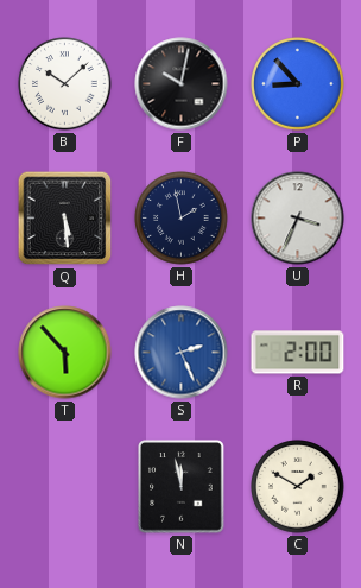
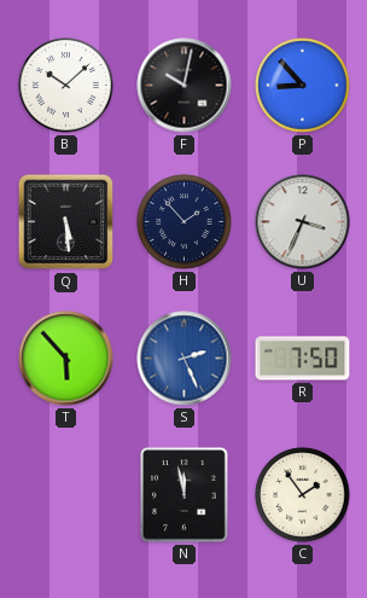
H: 1:58 -> 1:53
R: 2:00 -> 7:50
C: 1:50 -> 1:54
